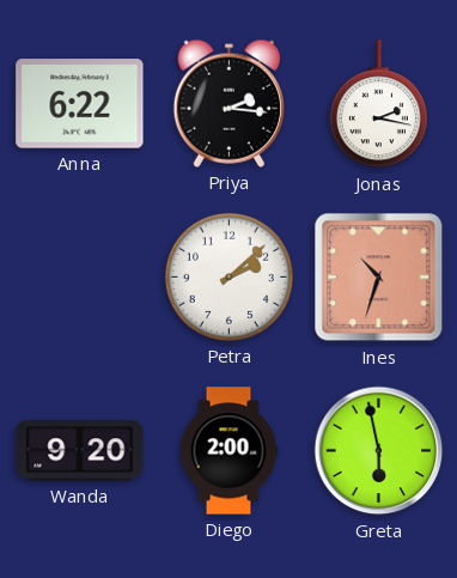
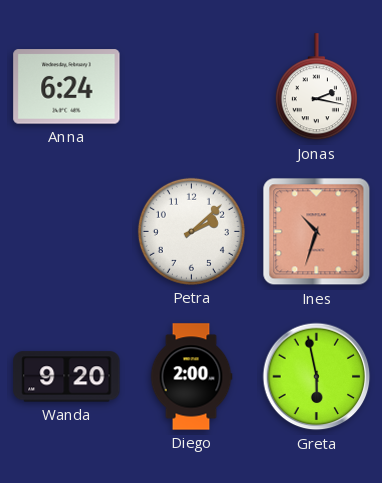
Anna: 6:22 -> 6:24
Priya: 2:16 -> none
